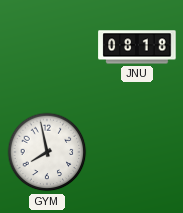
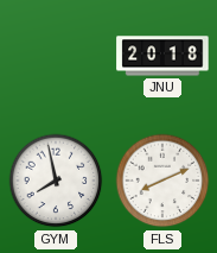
JNU: 08:18 -> 20:18
FLS: none -> 8:11
